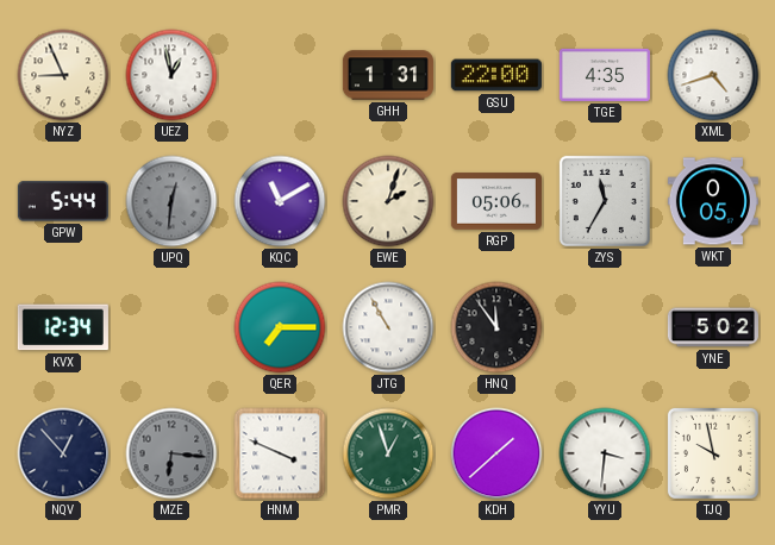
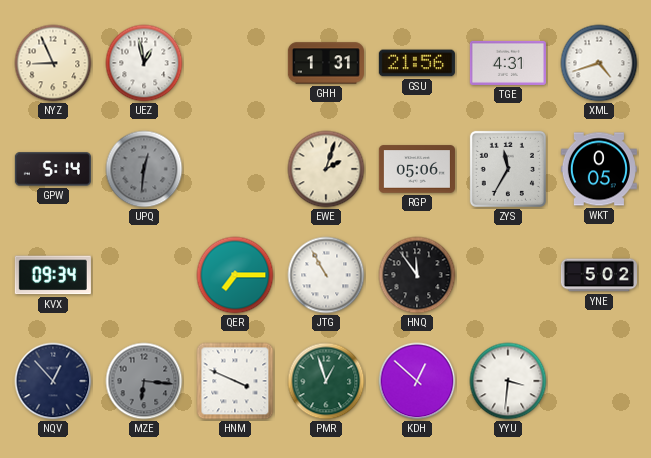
GSU: 22:00 -> 21:56
TGE: 4:35 -> 4:31
GPW: 5:44 -> 5:14
KQC: 11:10 -> none
KVX: 12:34 -> 09:34
KDH: 1:38 -> 12:52
TJQ: 9:58 -> none
